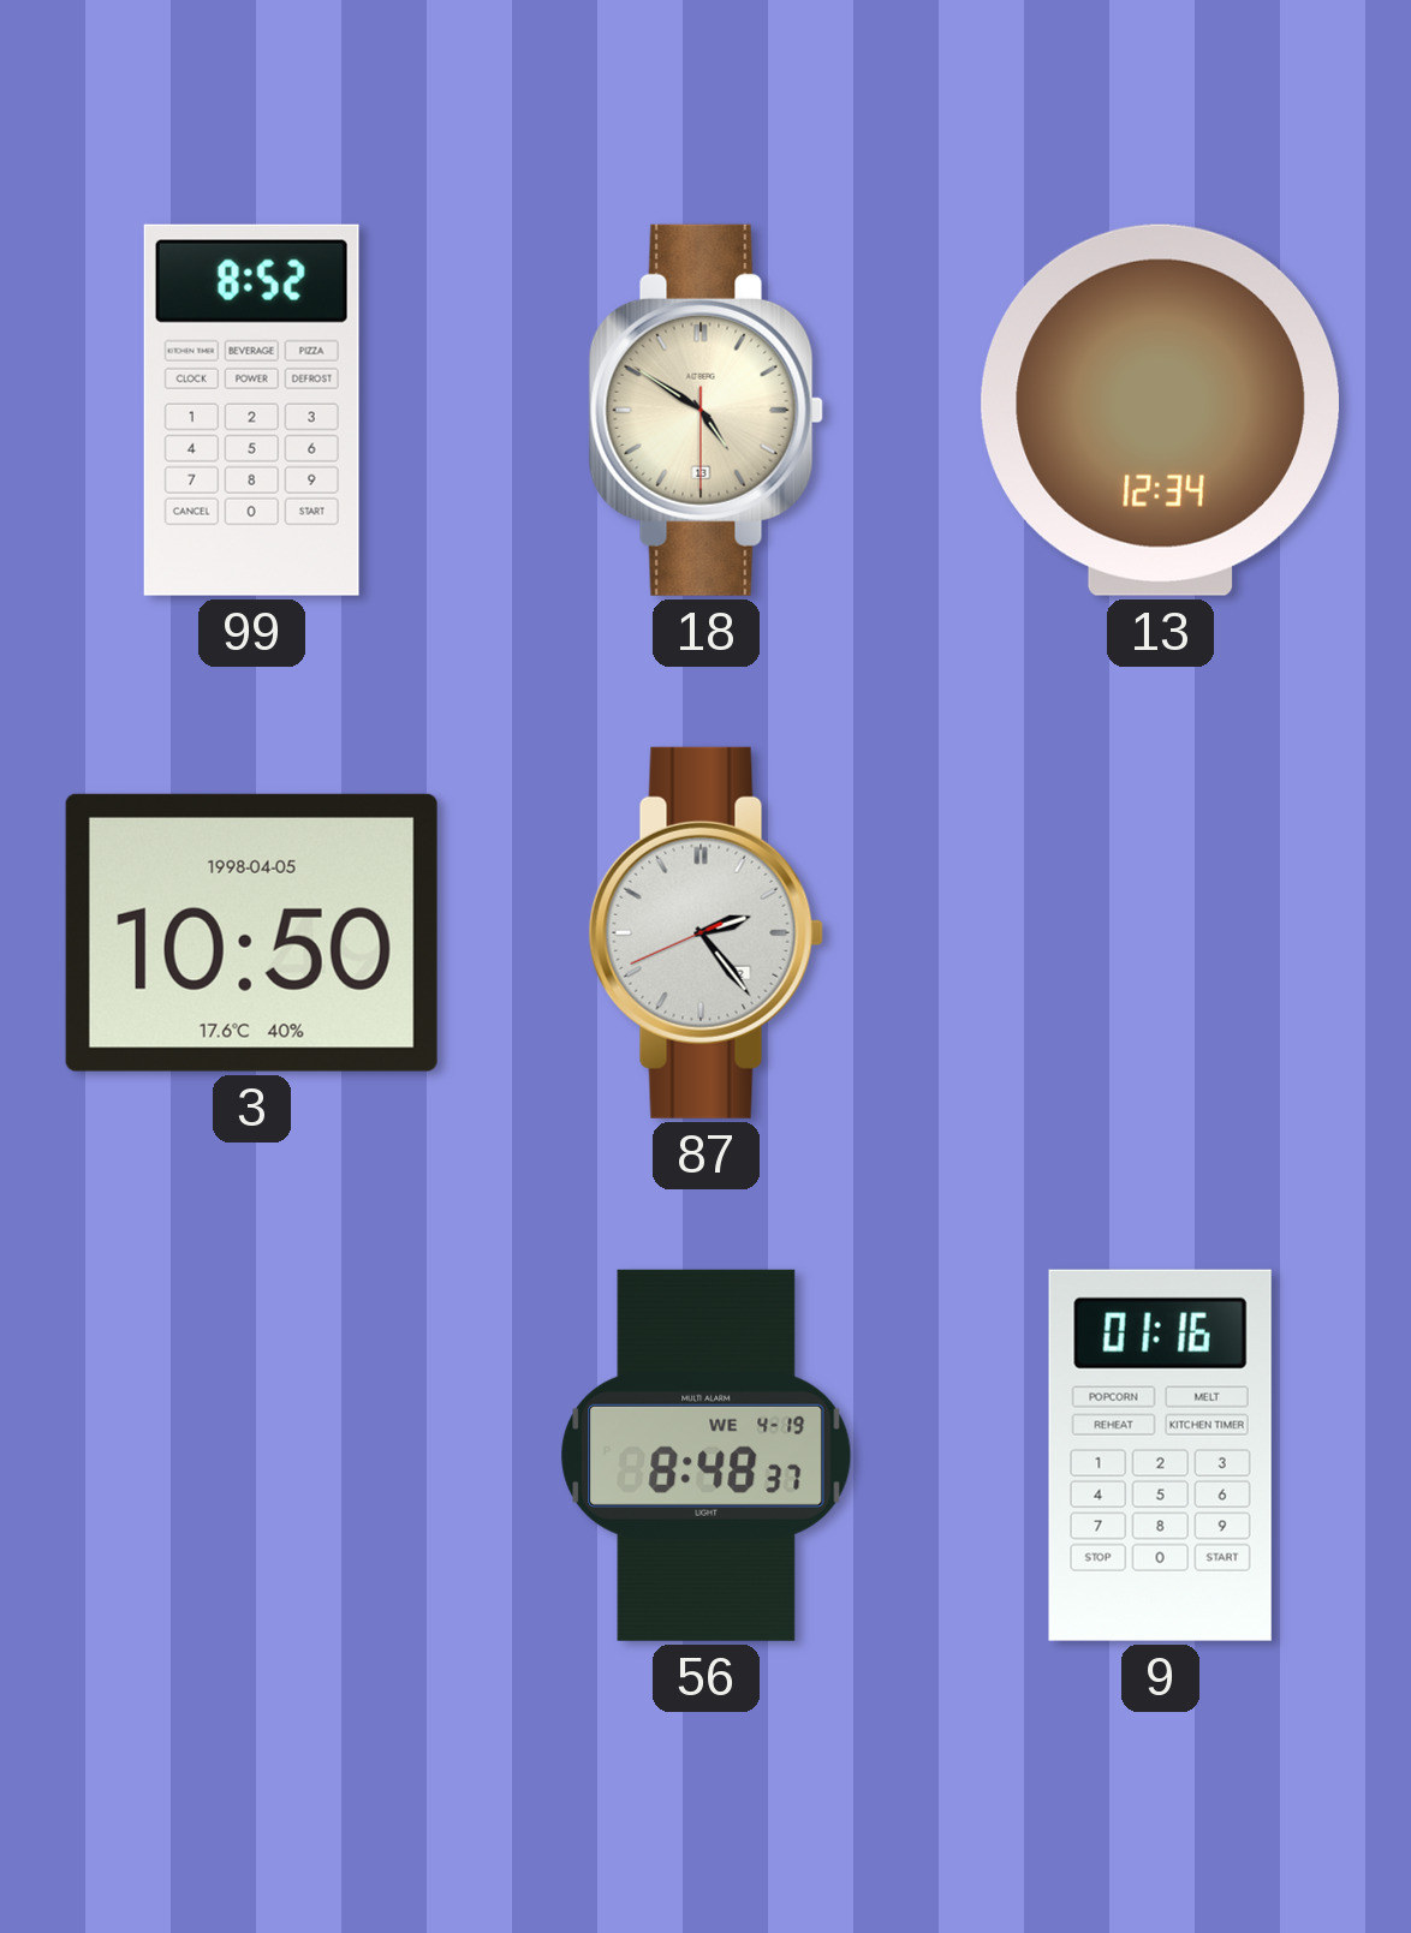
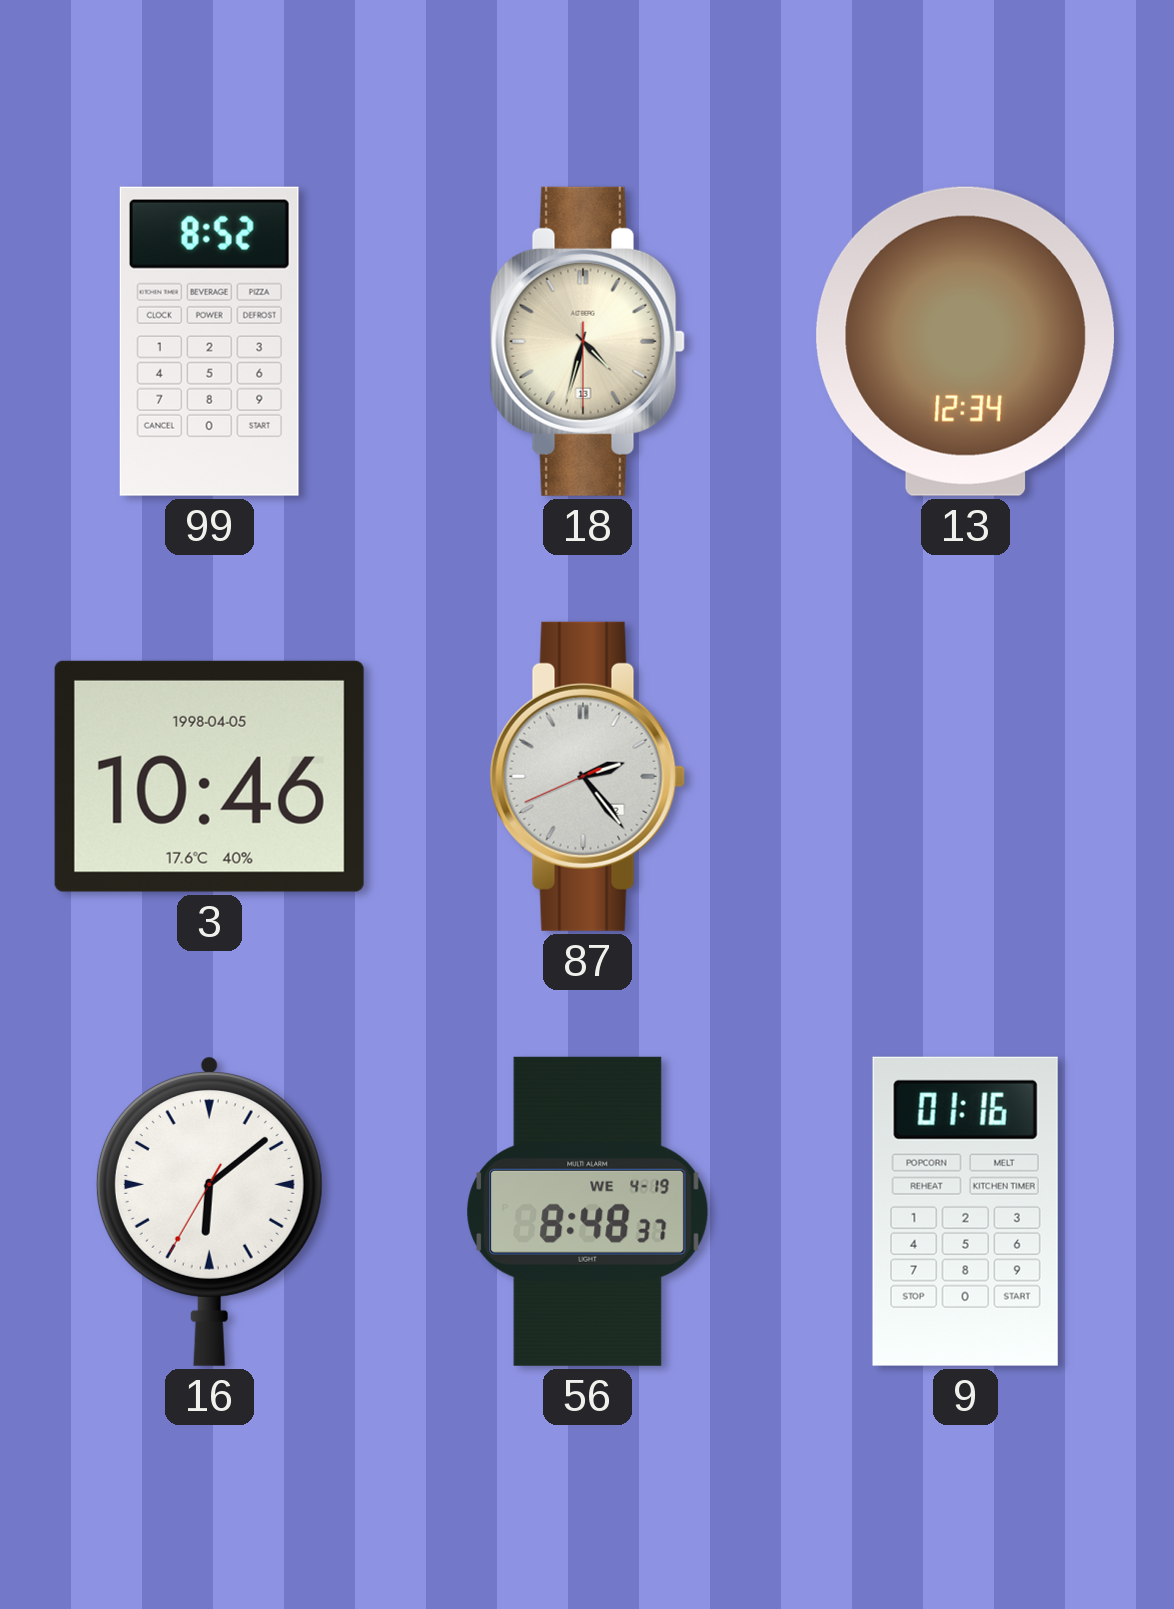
18: 4:50 -> 4:32
3: 10:50 -> 10:46
16: none -> 6:08
